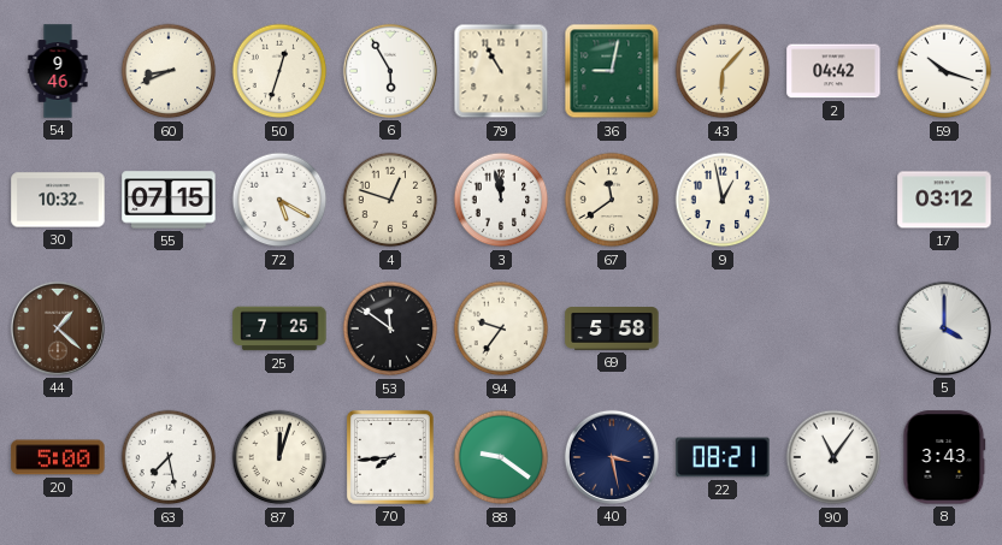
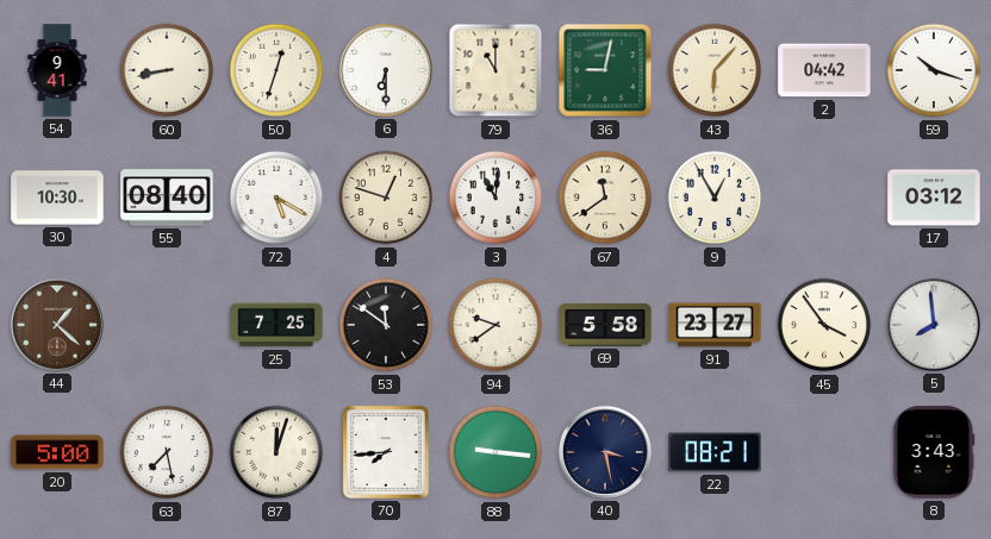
54: 9:46 -> 9:41
60: 8:41 -> 8:43
6: 5:55 -> 6:30
79: 10:55 -> 11:00
30: 10:32 -> 10:30
55: 07:15 -> 08:40
3: 11:58 -> 11:01
9: 12:58 -> 12:55
94: 9:36 -> 9:39
91: none -> 23:27
45: none -> 3:54
5: 4:00 -> 7:59
88: 9:21 -> 9:16
90: 11:06 -> none
